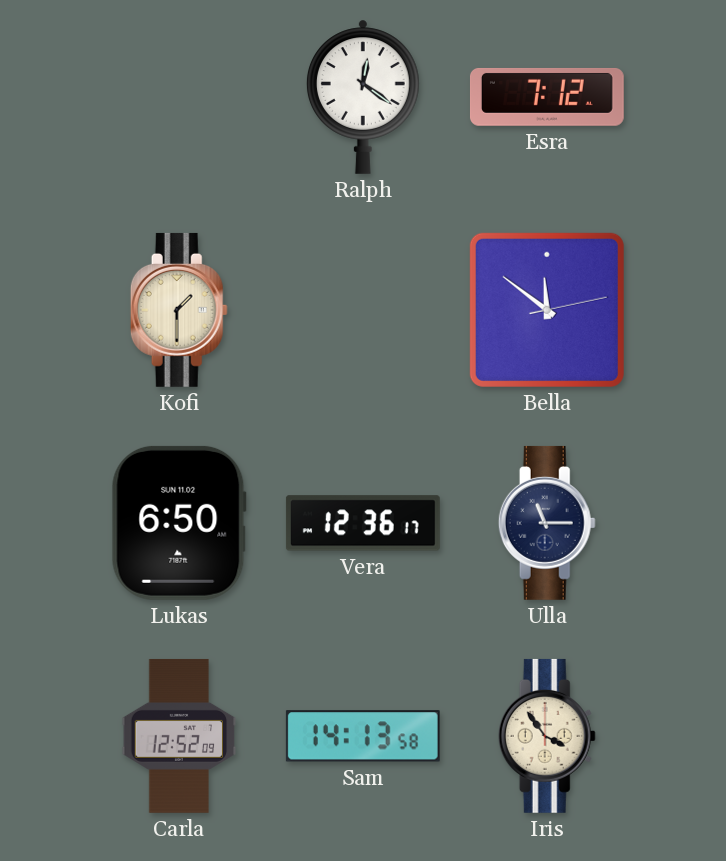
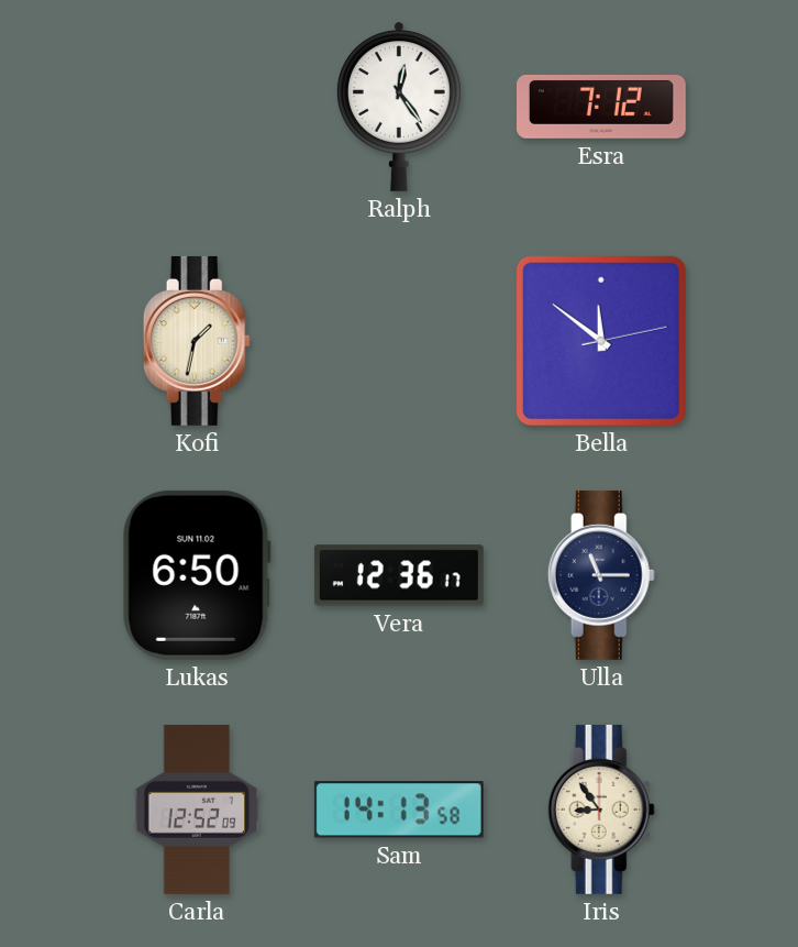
Ralph: 12:21 -> 12:24
Kofi: 1:30 -> 1:32
Iris: 3:54 -> 8:54
